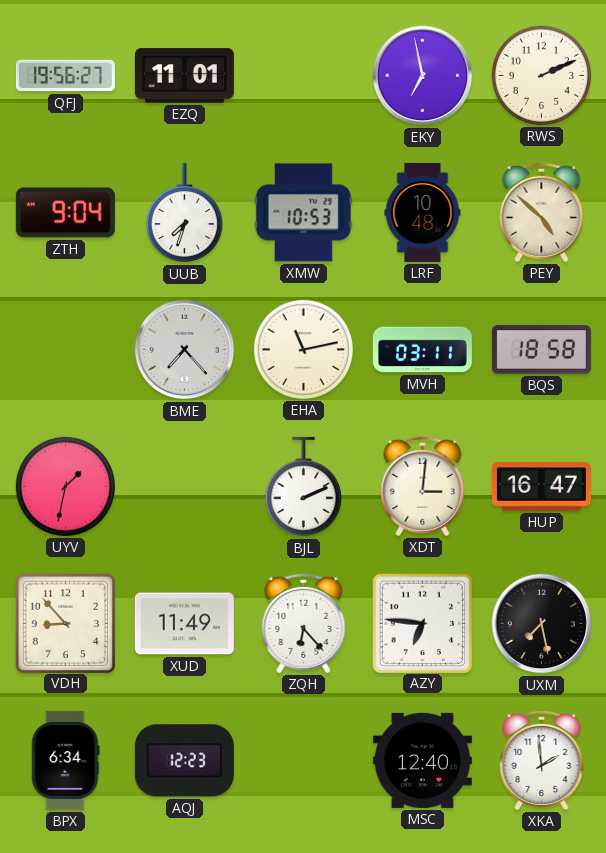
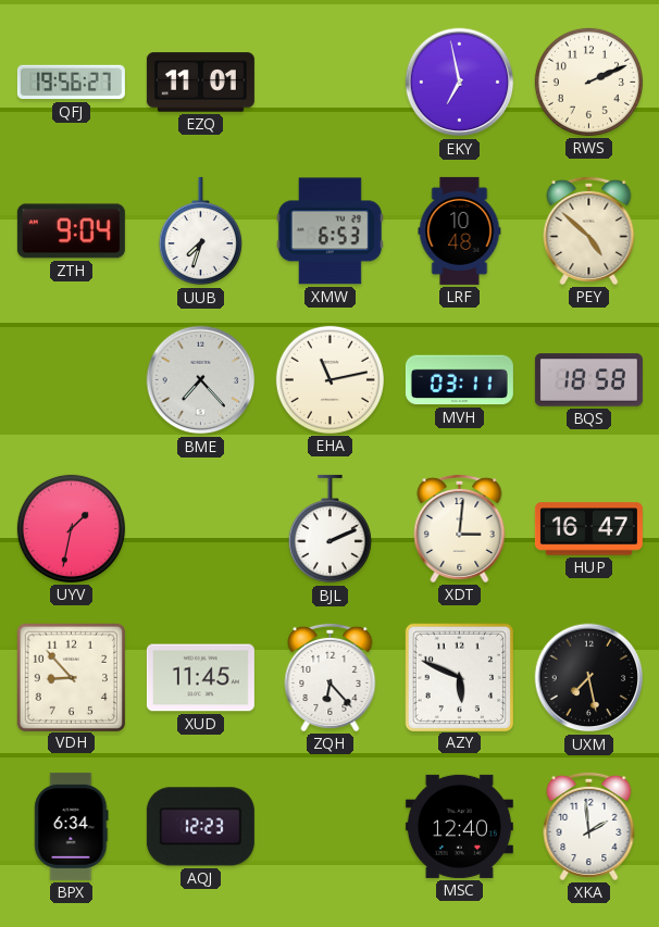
XMW: 10:53 -> 6:53
XUD: 11:49 -> 11:45
AZY: 6:46 -> 5:49
